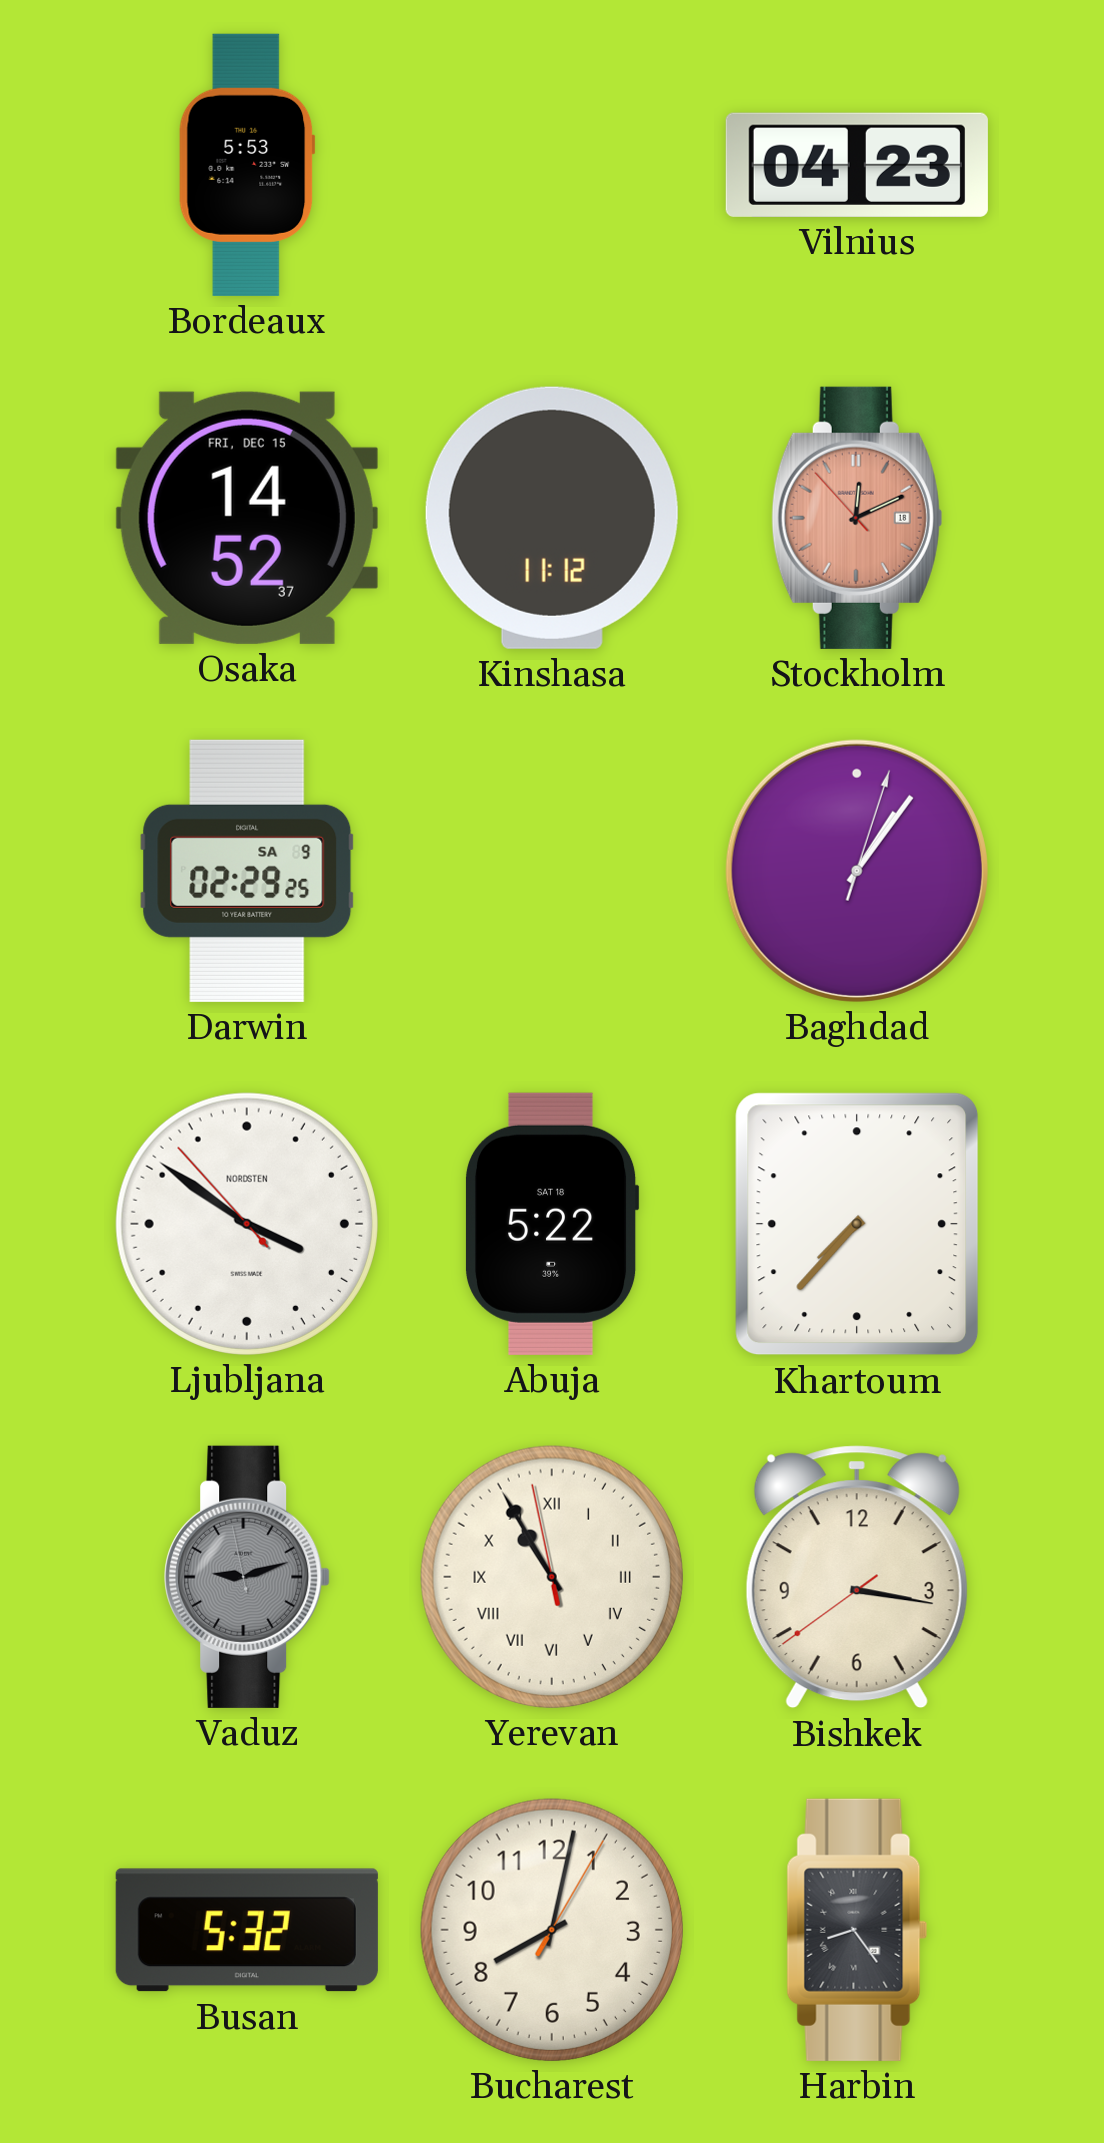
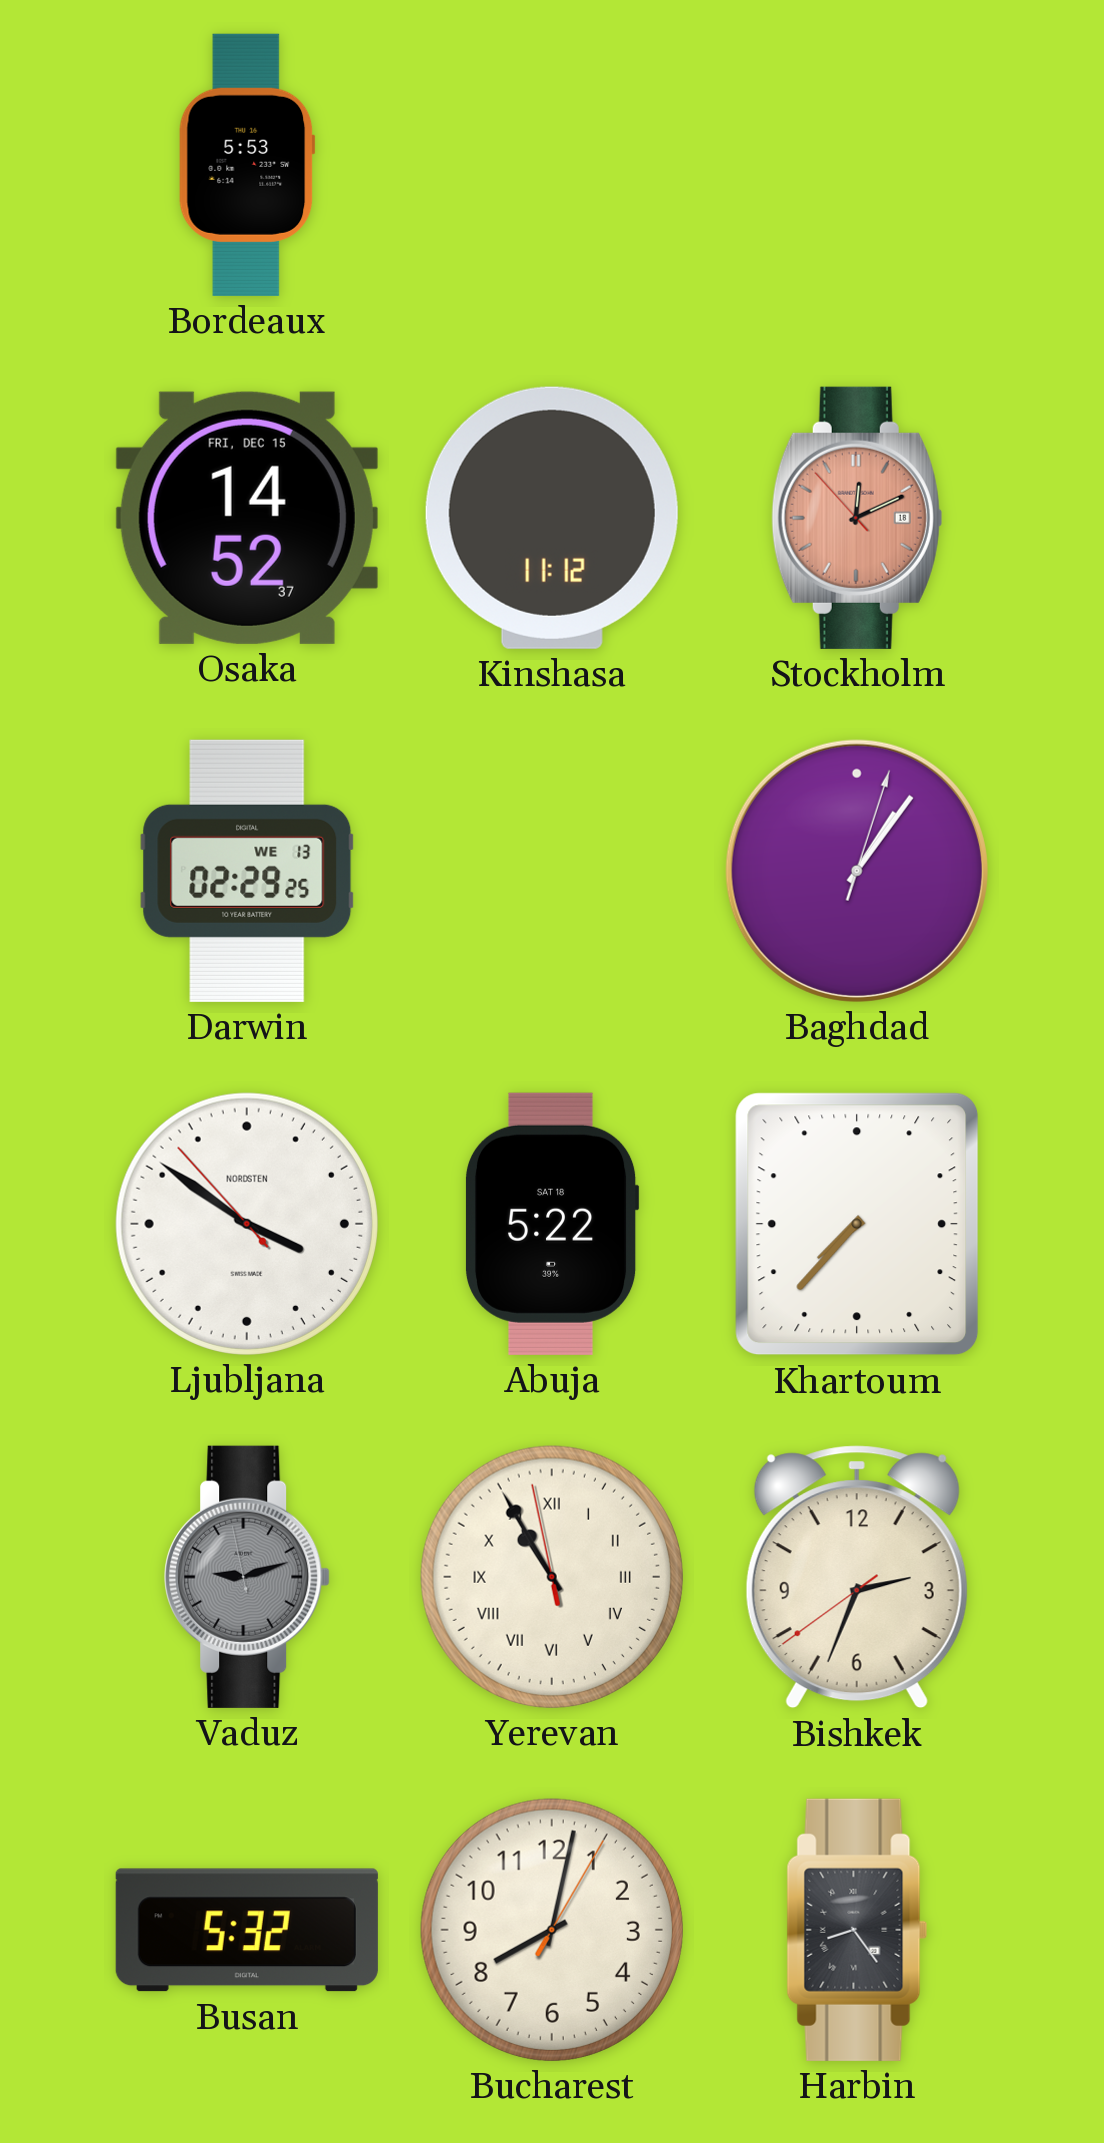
Vilnius: 04:23 -> none
Darwin date: SA 9 -> WE 13
Bishkek: 3:16 -> 2:33
